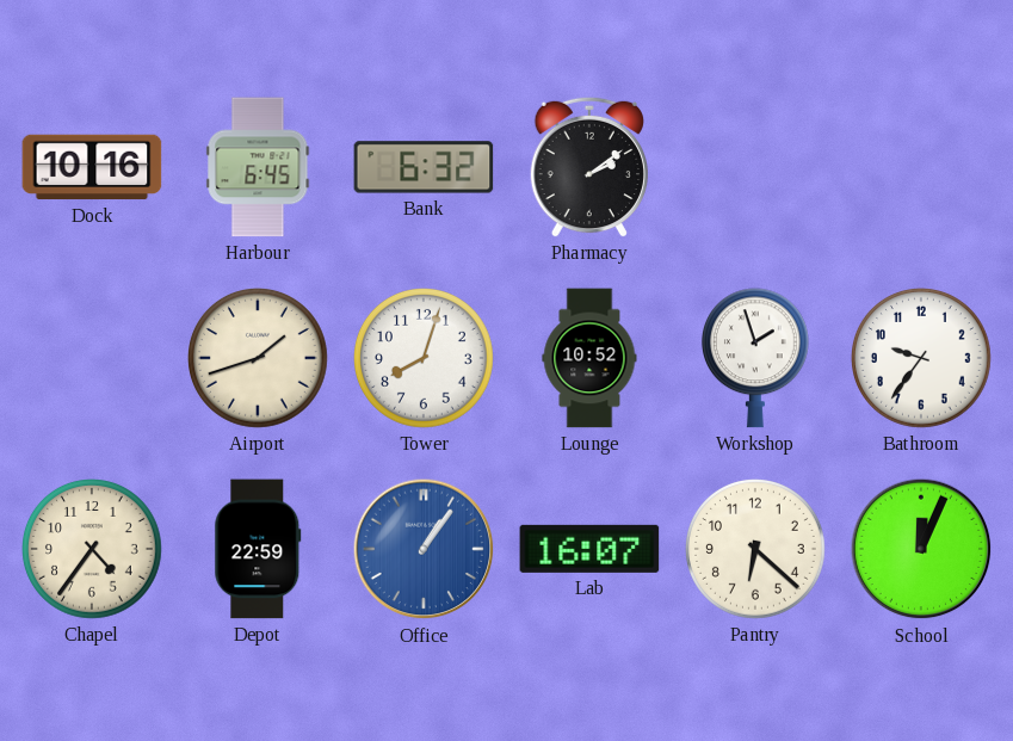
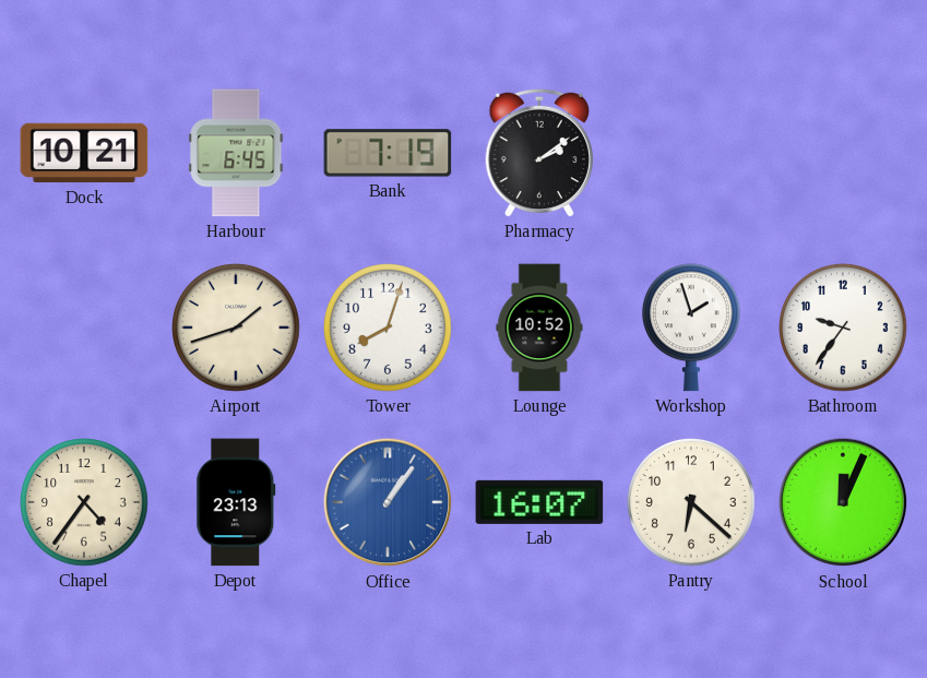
Dock: 10:16 -> 10:21
Bank: 6:32 -> 7:19
Depot: 22:59 -> 23:13
